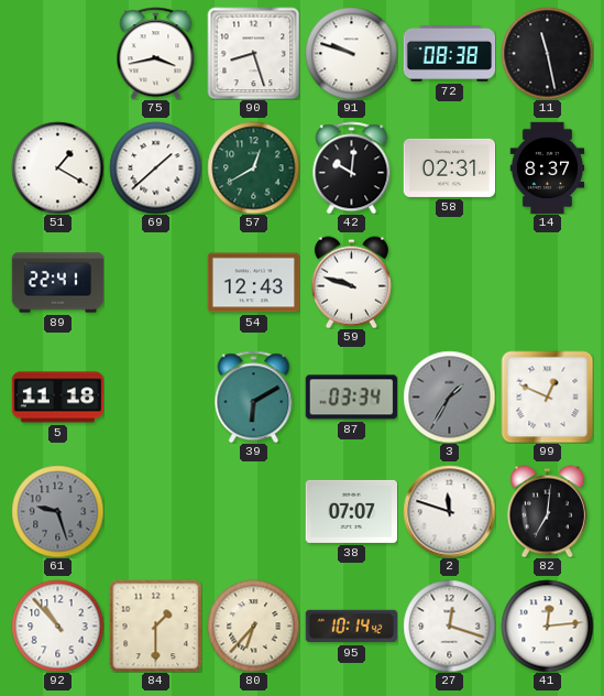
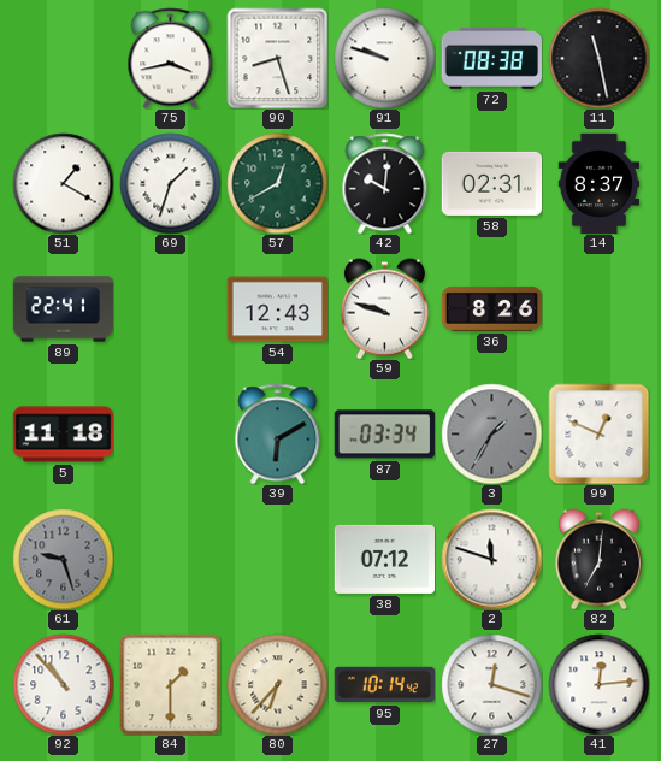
69: 1:38 -> 1:33
36: none -> 8:26
38: 07:07 -> 07:12
